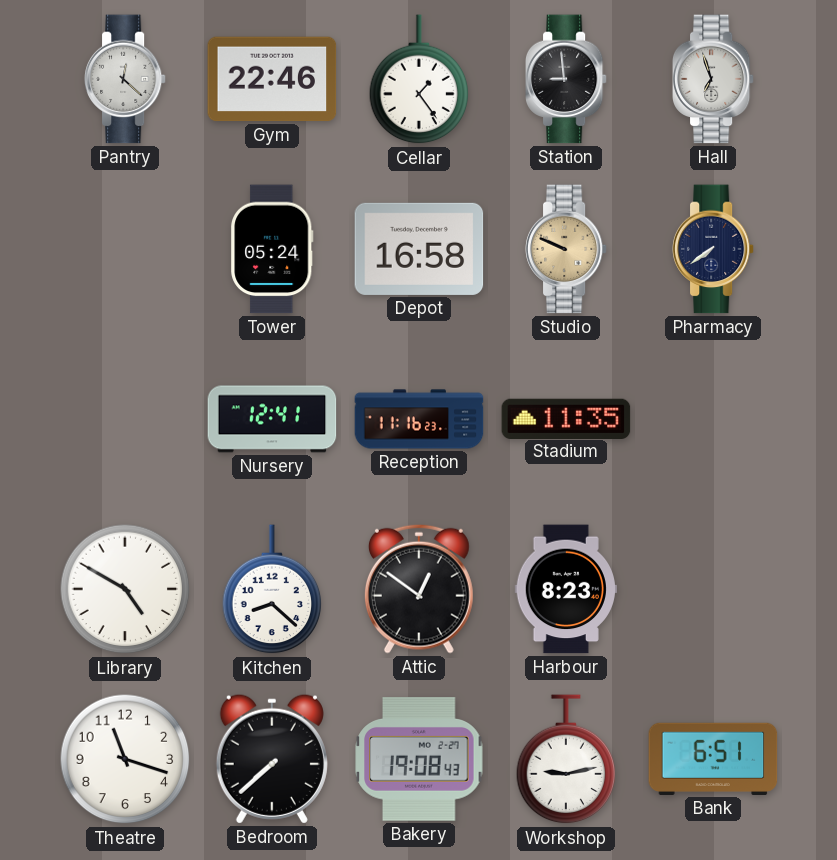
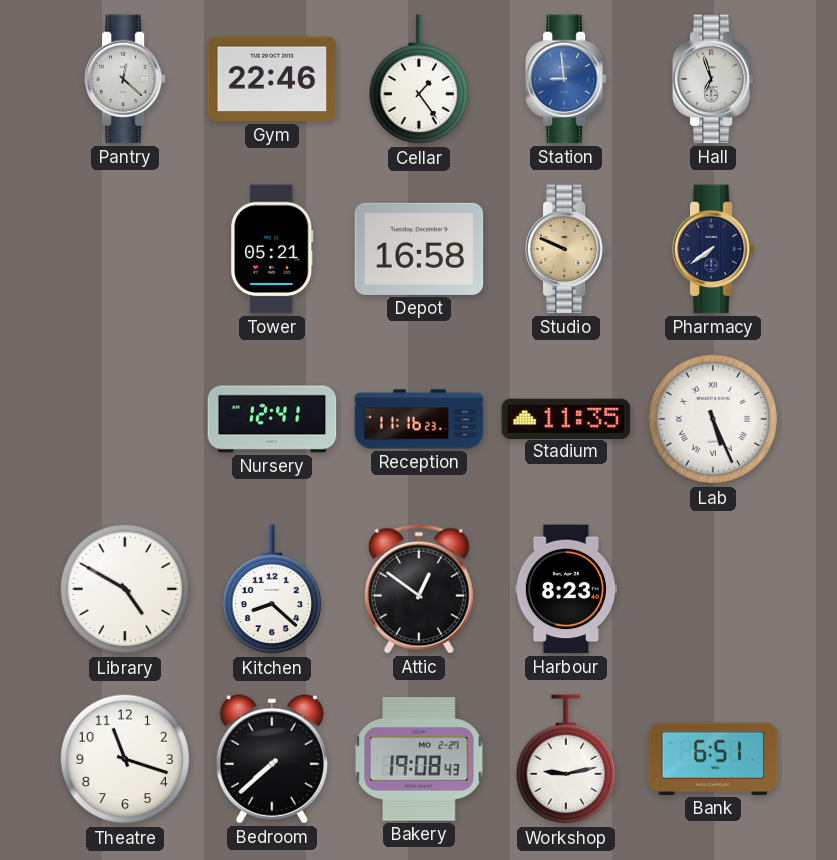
Station dial: black -> blue
Tower: 05:24 -> 05:21
Lab: none -> 5:26
